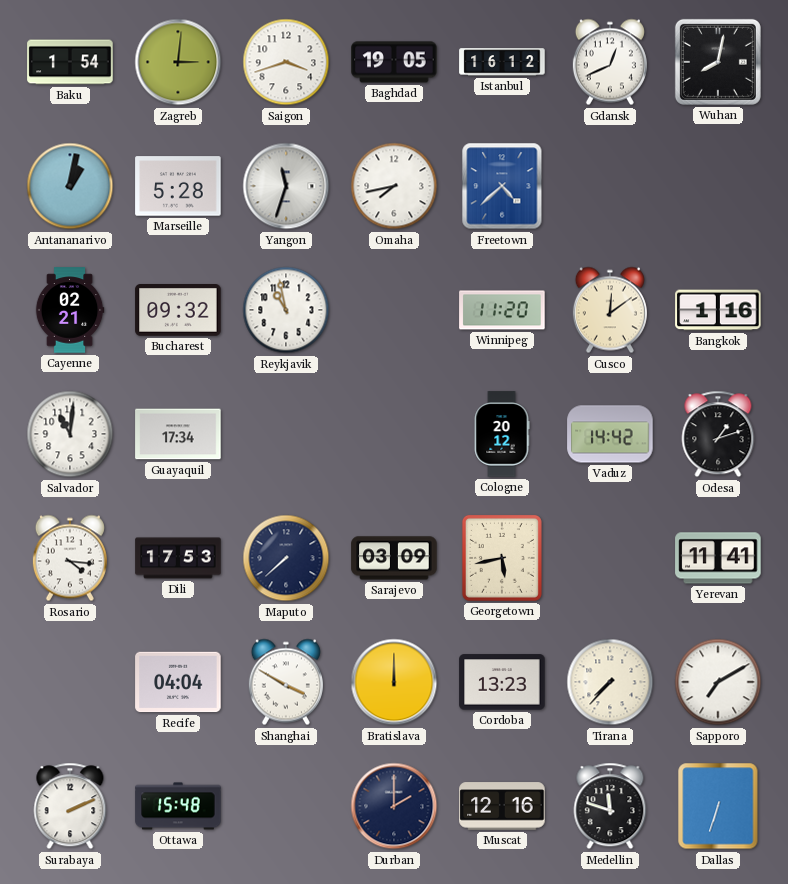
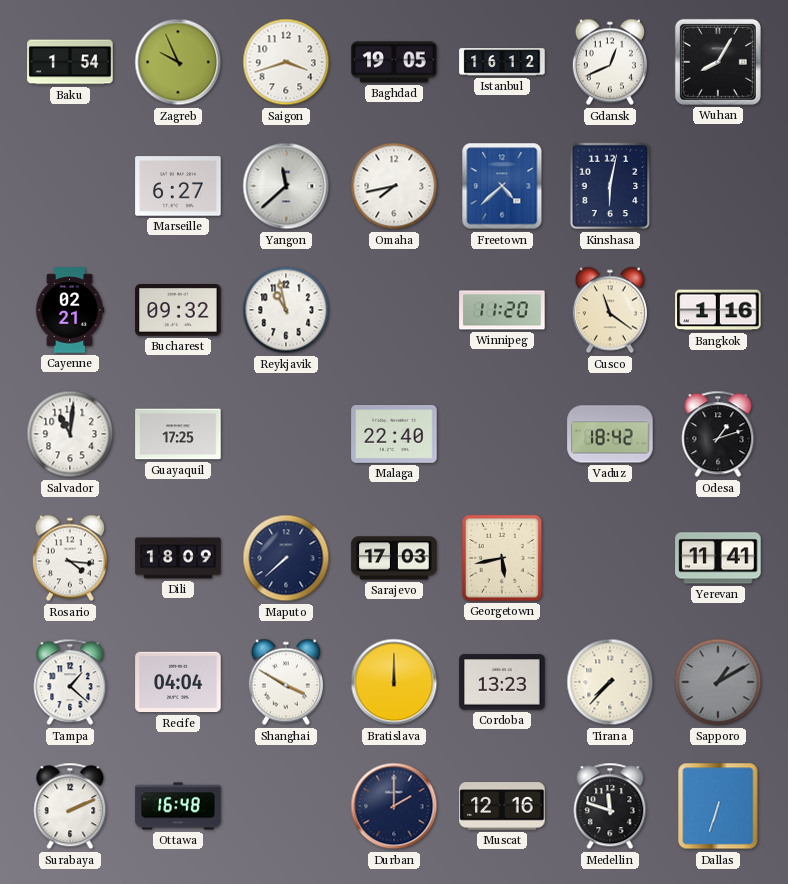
Zagreb: 3:01 -> 9:56
Wuhan: 8:02 -> 8:05
Antananarivo: 1:02 -> none
Marseille: 5:28 -> 6:27
Yangon: 11:33 -> 11:38
Kinshasa: none -> 6:02
Cusco: 12:09 -> 11:21
Guayaquil: 17:34 -> 17:25
Malaga: none -> 22:40
Cologne: 20:12 -> none
Vaduz: 14:42 -> 18:42
Dili: 17:53 -> 18:09
Sarajevo: 03:09 -> 17:03
Tampa: none -> 1:22
Sapporo: 7:10 -> 1:10
Sapporo dial: white -> grey
Ottawa: 15:48 -> 16:48
